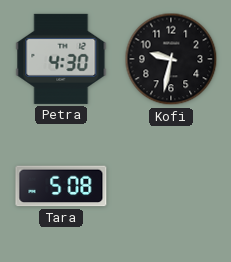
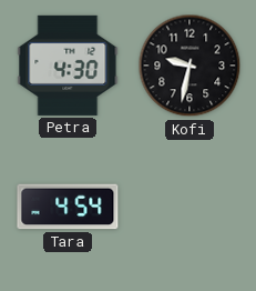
Tara: 5:08 -> 4:54
